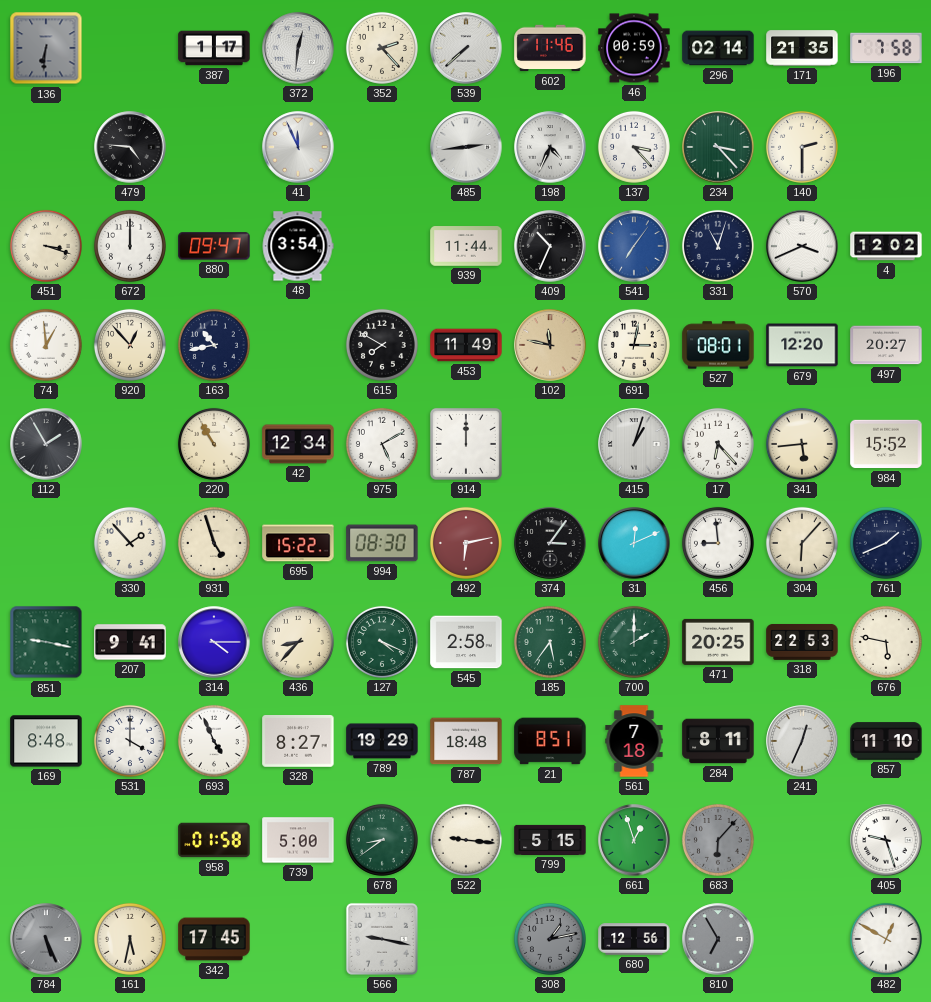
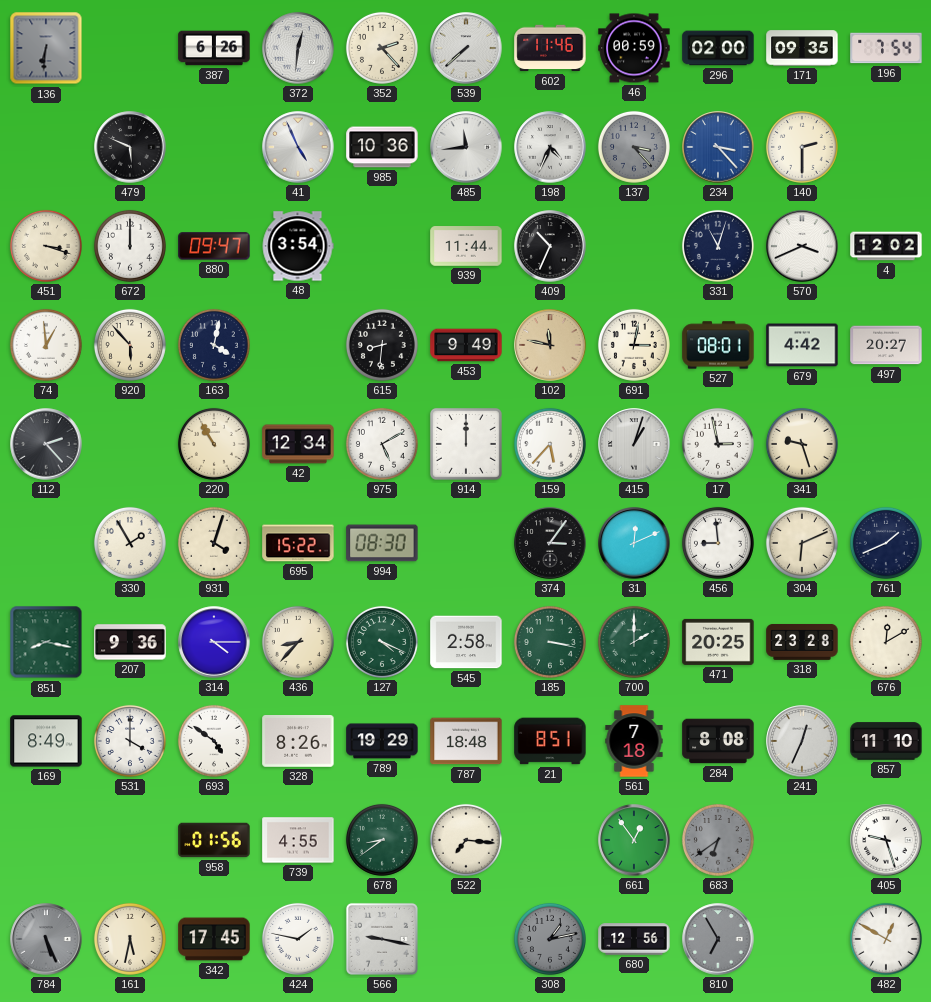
387: 1:17 -> 6:26
296: 02:14 -> 02:00
171: 21:35 -> 09:35
196: 7:58 -> 7:54
479: 4:46 -> 5:49
41: 11:56 -> 4:56
985: none -> 10:36
485: 2:44 -> 11:44
137 dial: white -> grey
234 dial: green -> blue
541: 7:06 -> none
920: 12:53 -> 5:53
163: 10:43 -> 4:02
615: 7:50 -> 8:31
453: 11:49 -> 9:49
679: 12:20 -> 4:42
112: 1:55 -> 2:23
159: none -> 5:37
17: 6:23 -> 2:58
341: 5:44 -> 9:27
984: 15:52 -> none
330: 1:53 -> 1:55
931: 4:57 -> 4:03
492: 6:13 -> none
304: 6:07 -> 6:11
851: 9:17 -> 8:17
207: 9:41 -> 9:36
185: 5:36 -> 3:17
318: 22:53 -> 23:28
676: 5:47 -> 12:10
169: 8:48 -> 8:49
693: 4:56 -> 4:51
328: 8:27 -> 8:26
284: 8:11 -> 8:08
958: 01:58 -> 01:56
739: 5:00 -> 4:55
522: 9:16 -> 7:16
799: 5:15 -> none
661: 12:57 -> 12:54
683: 6:07 -> 6:39
424: none -> 1:47
